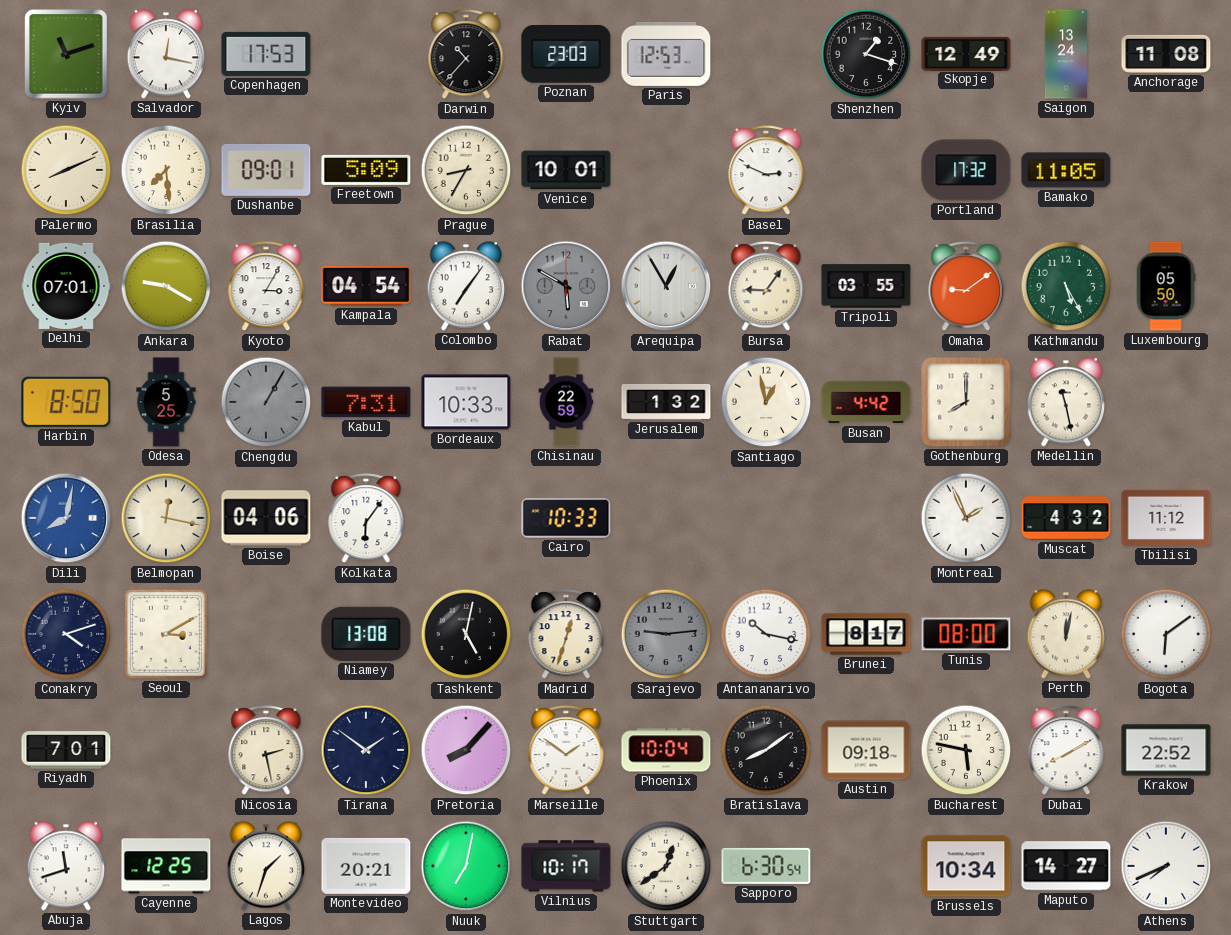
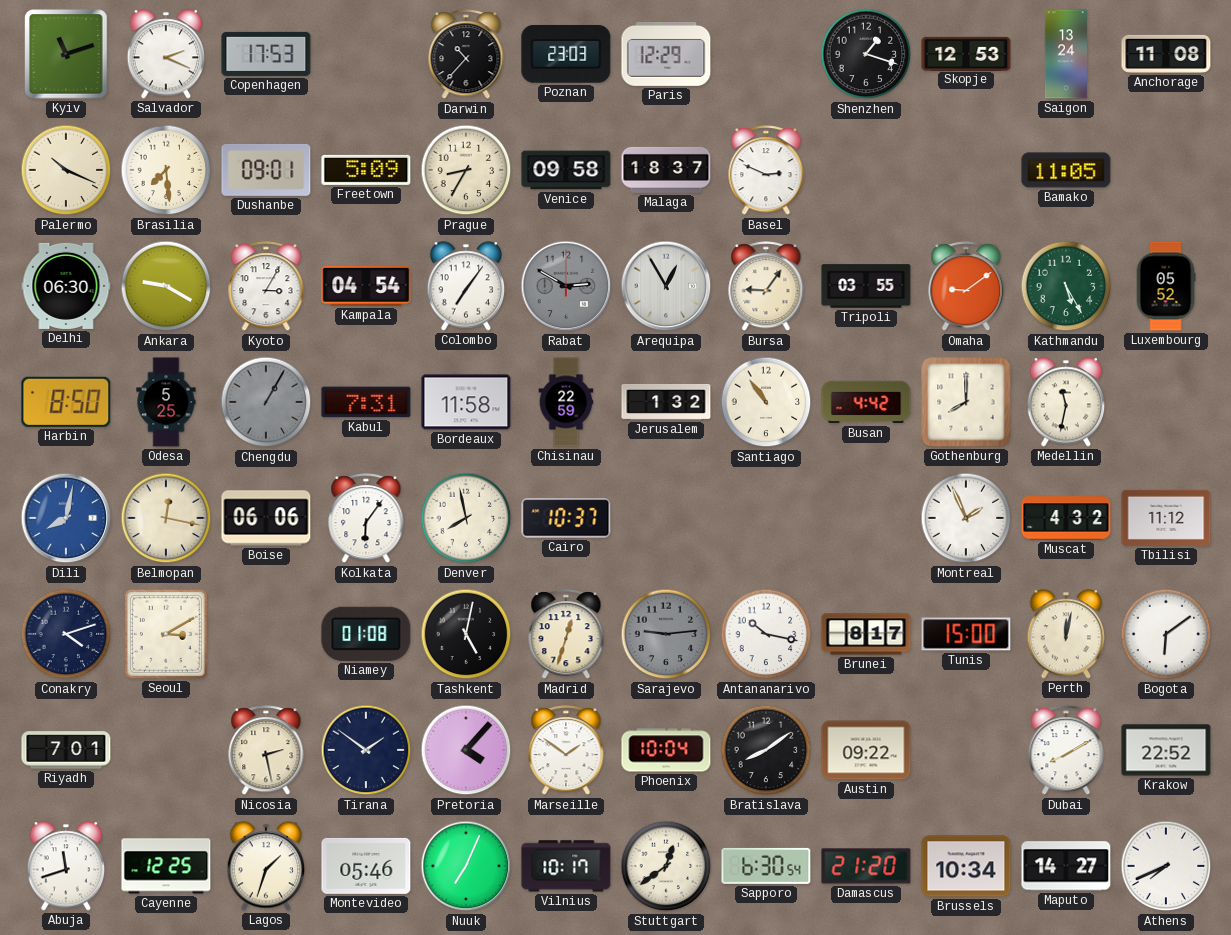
Salvador: 12:17 -> 2:19
Paris: 12:53 -> 12:29
Skopje: 12:49 -> 12:53
Palermo: 8:11 -> 10:19
Venice: 10:01 -> 09:58
Malaga: none -> 18:37
Portland: 17:32 -> none
Delhi: 07:01 -> 06:30
Rabat: 5:50 -> 2:50
Luxembourg: 05:50 -> 05:52
Bordeaux: 10:33 -> 11:58
Santiago: 12:58 -> 10:54
Medellin: 11:28 -> 11:32
Boise: 04:06 -> 06:06
Denver: none -> 7:58
Cairo: 10:33 -> 10:37
Niamey: 13:08 -> 01:08
Tunis: 08:00 -> 15:00
Pretoria: 8:07 -> 4:07
Austin: 09:18 -> 09:22
Bucharest: 5:47 -> none
Montevideo: 20:21 -> 05:46
Nuuk: 7:02 -> 7:04
Damascus: none -> 21:20
